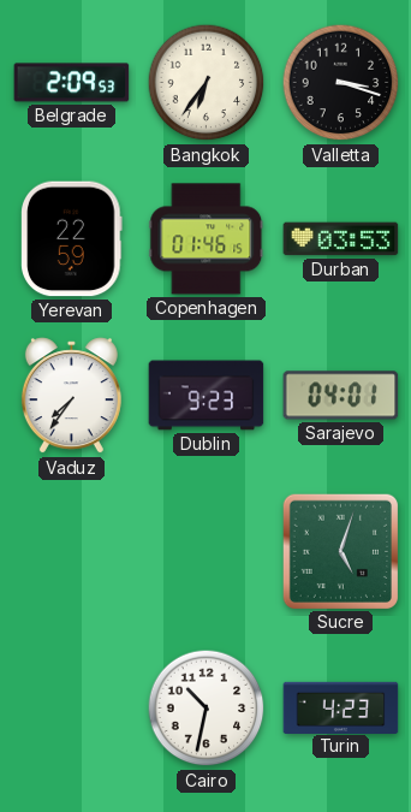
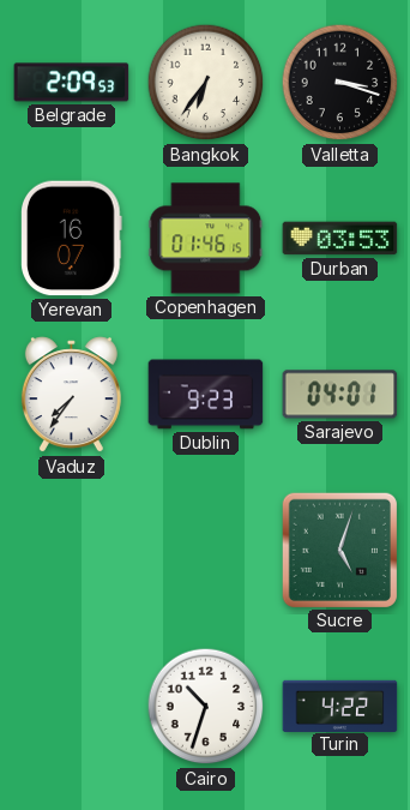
Yerevan: 22:59 -> 16:07
Cairo: 10:32 -> 10:33
Turin: 4:23 -> 4:22
